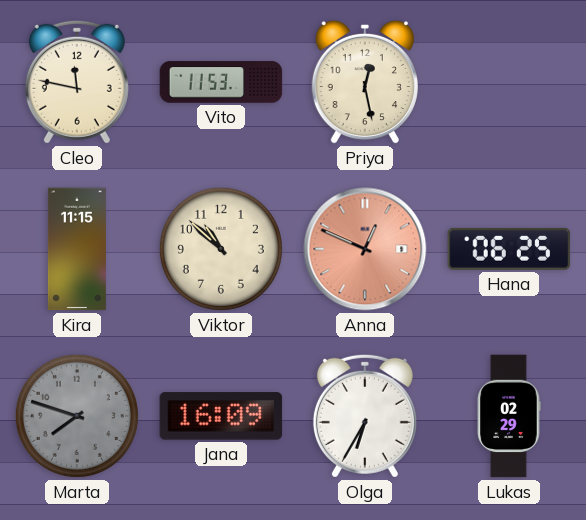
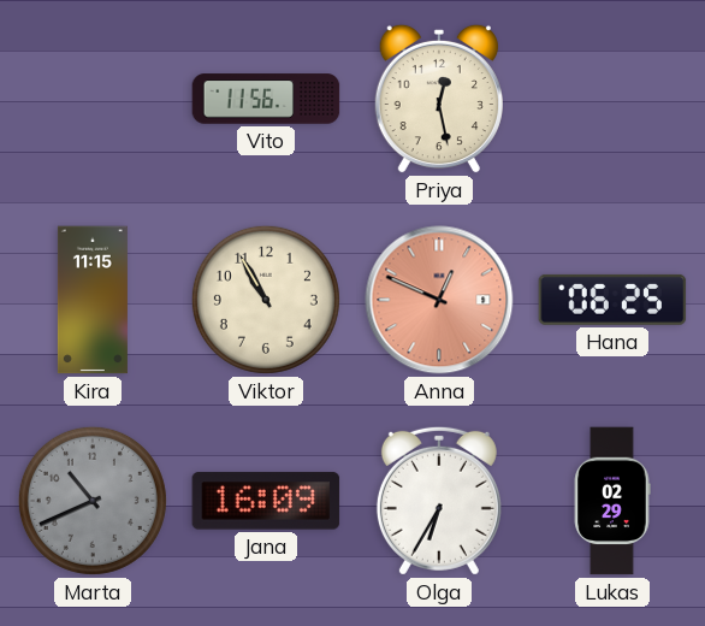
Cleo: 11:47 -> none
Vito: 11:53 -> 11:56
Viktor: 10:52 -> 10:55
Marta: 7:48 -> 10:41
